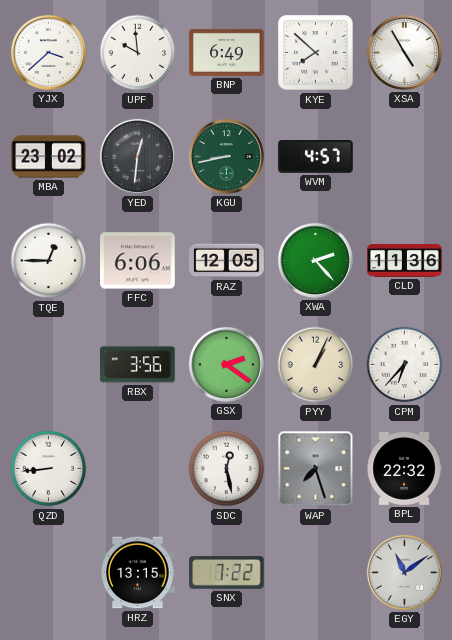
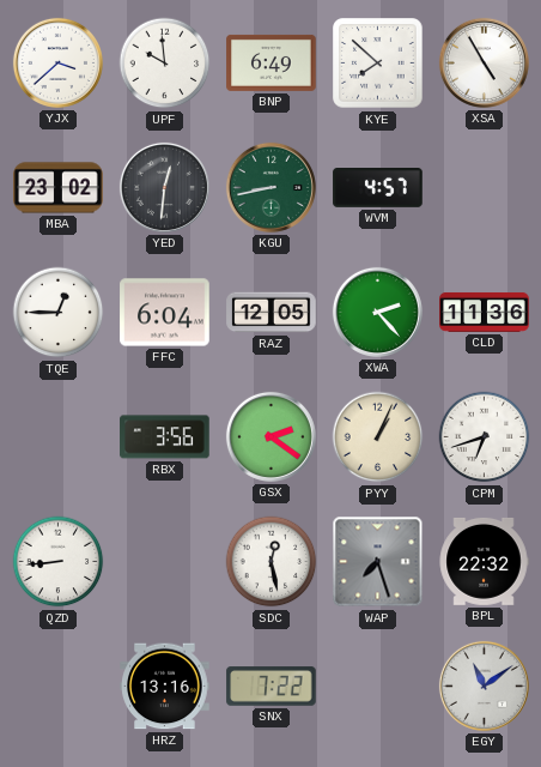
FFC: 6:06 -> 6:04
CPM: 6:37 -> 6:42
HRZ: 13:15 -> 13:16
